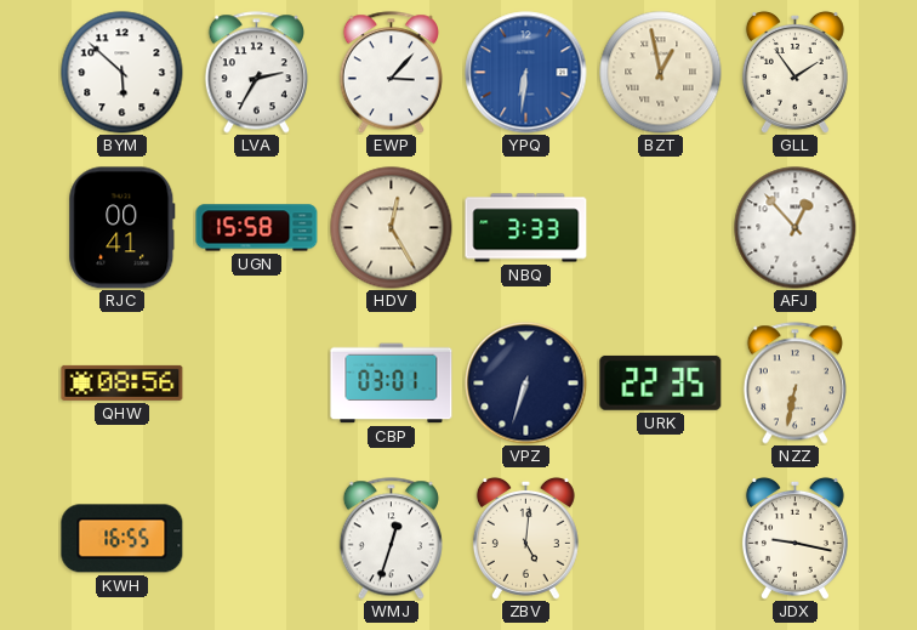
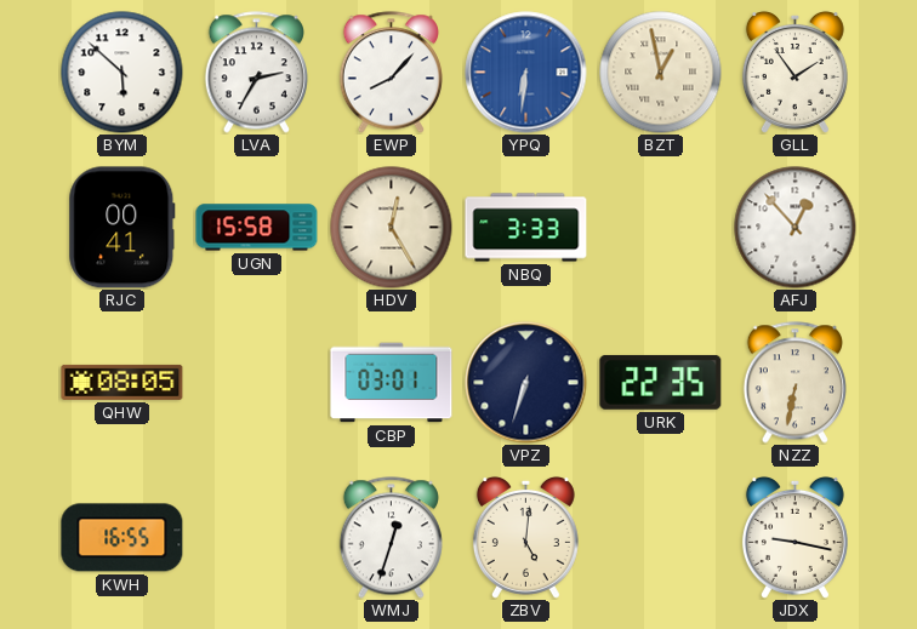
EWP: 3:07 -> 8:07
QHW: 08:56 -> 08:05
